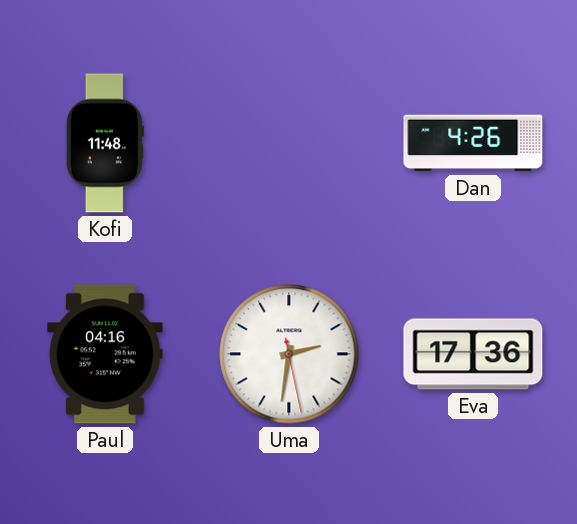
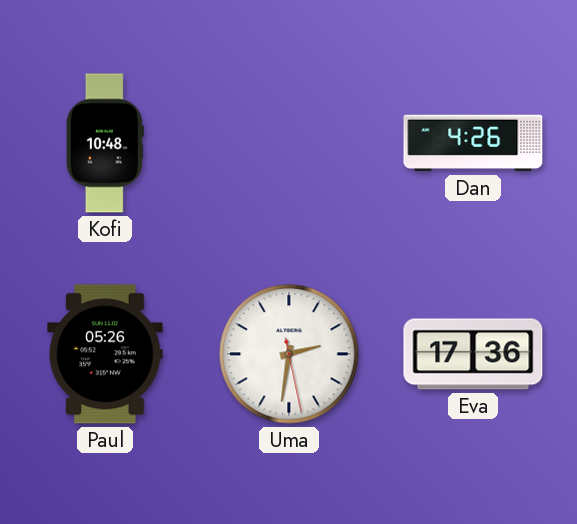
Kofi: 11:48 -> 10:48
Paul: 04:16 -> 05:26
